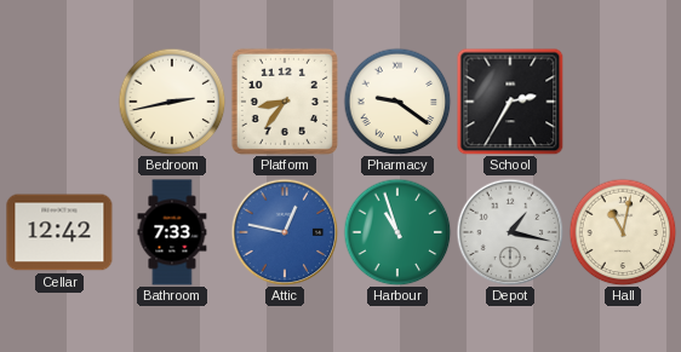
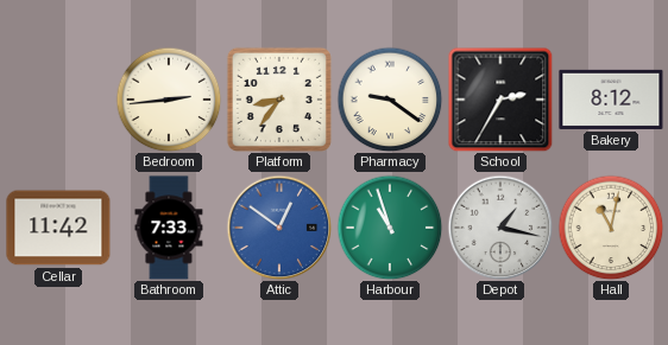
Bedroom: 2:43 -> 2:44
Bakery: none -> 8:12
Cellar: 12:42 -> 11:42
Attic: 12:47 -> 12:51
